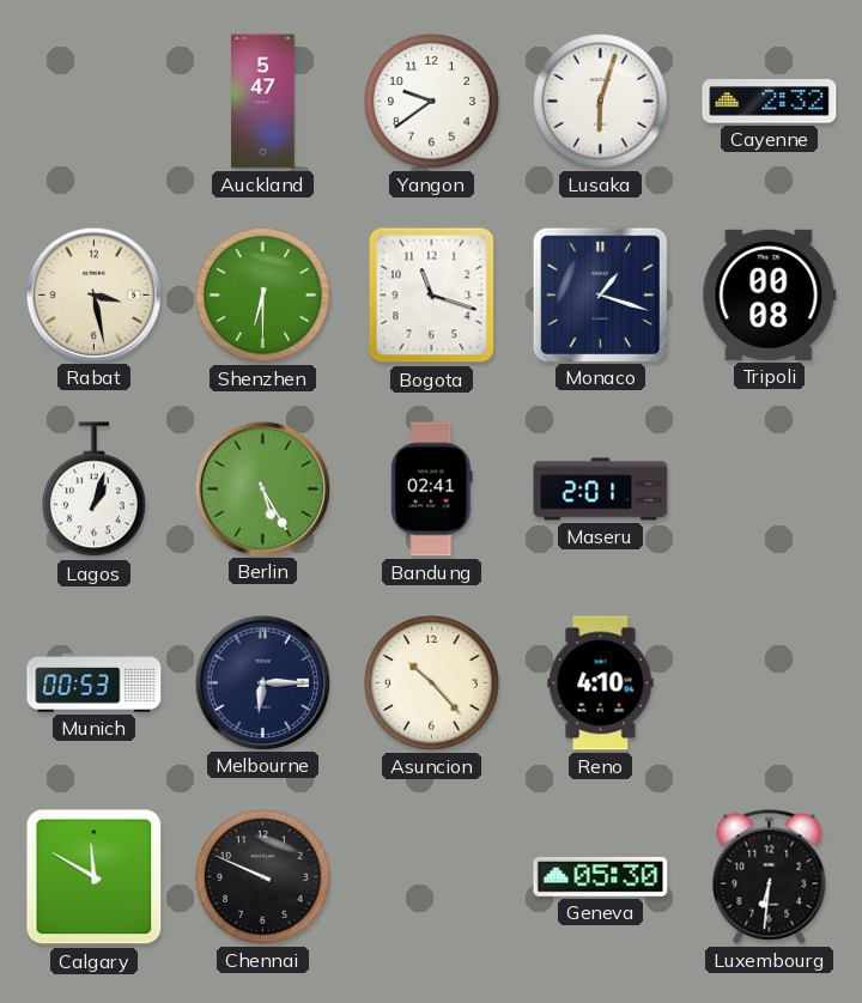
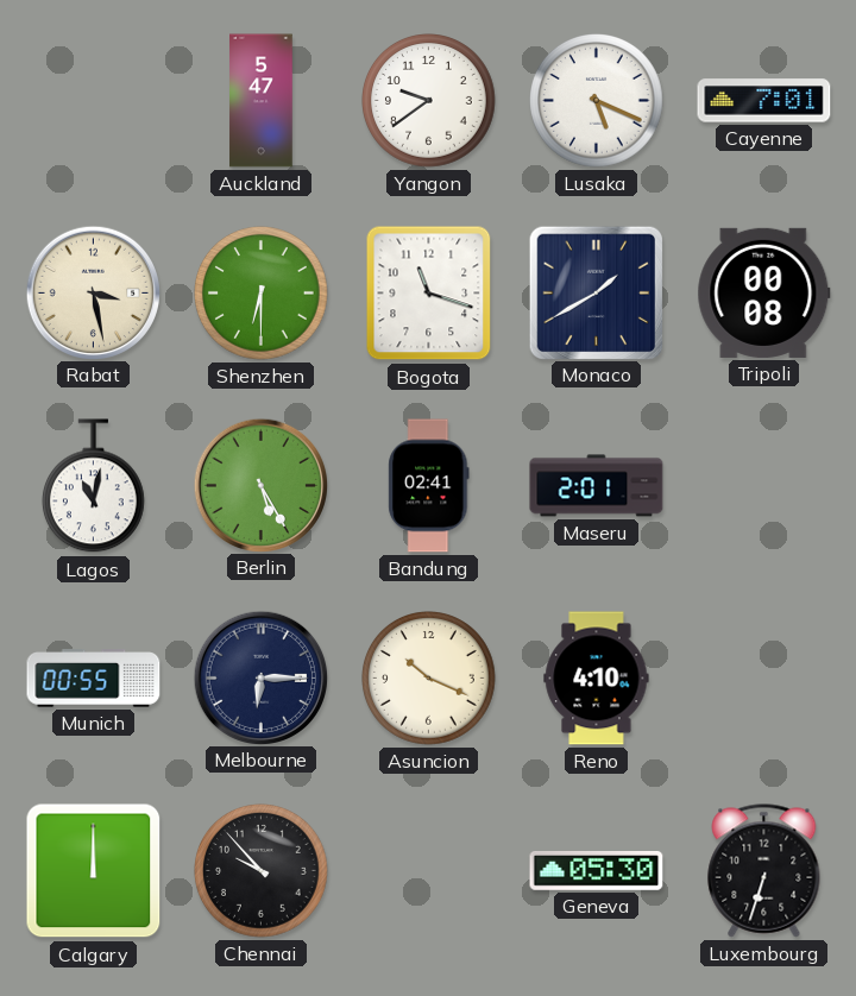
Lusaka: 6:03 -> 5:19
Cayenne: 2:32 -> 7:01
Monaco: 1:18 -> 1:40
Lagos: 1:03 -> 11:02
Munich: 00:53 -> 00:55
Asuncion: 10:23 -> 10:19
Calgary: 11:50 -> 12:00
Chennai: 9:49 -> 9:53
Luxembourg: 6:31 -> 6:33
